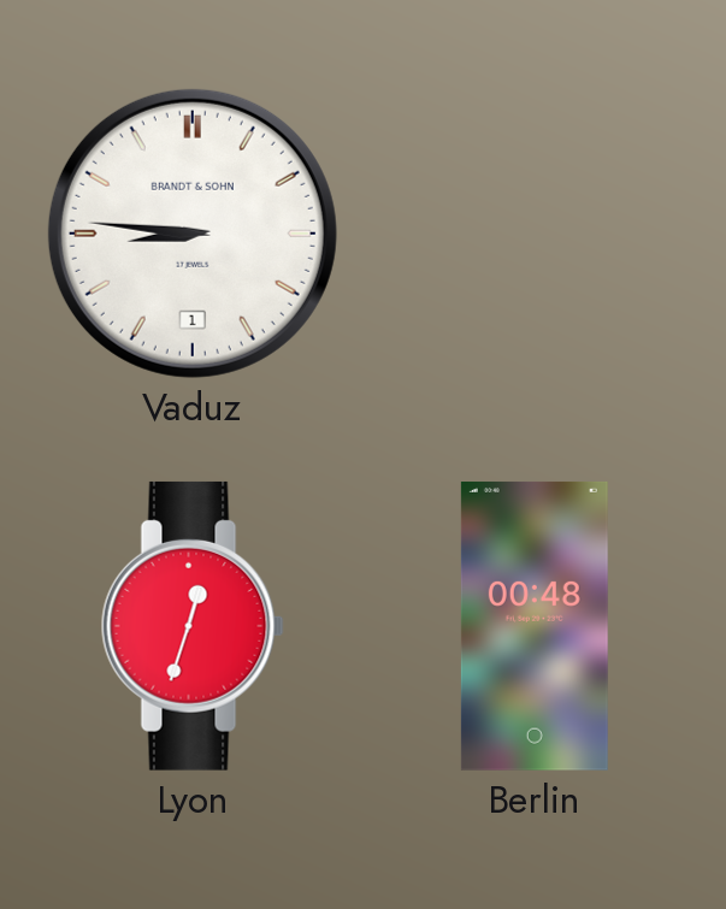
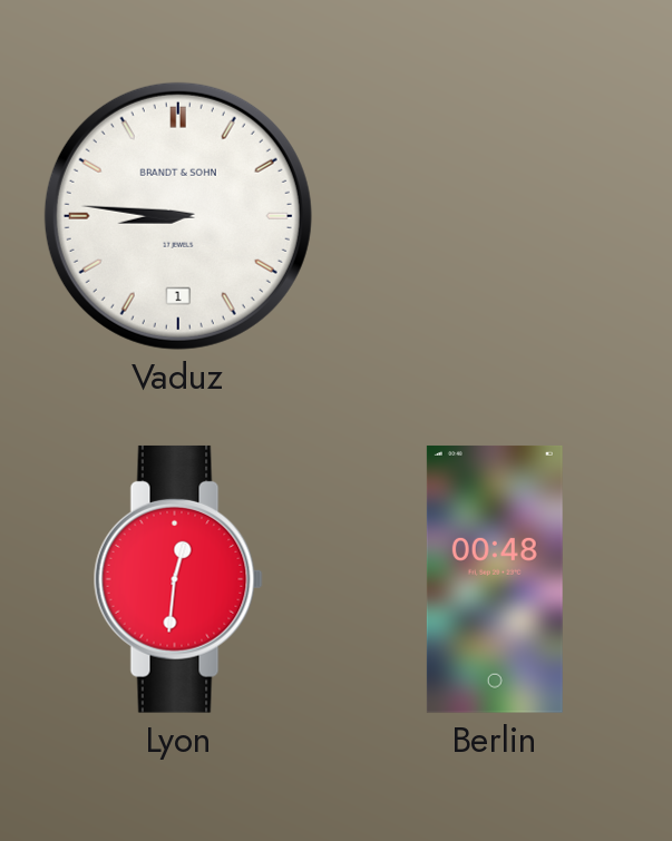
Lyon: 12:33 -> 12:31
